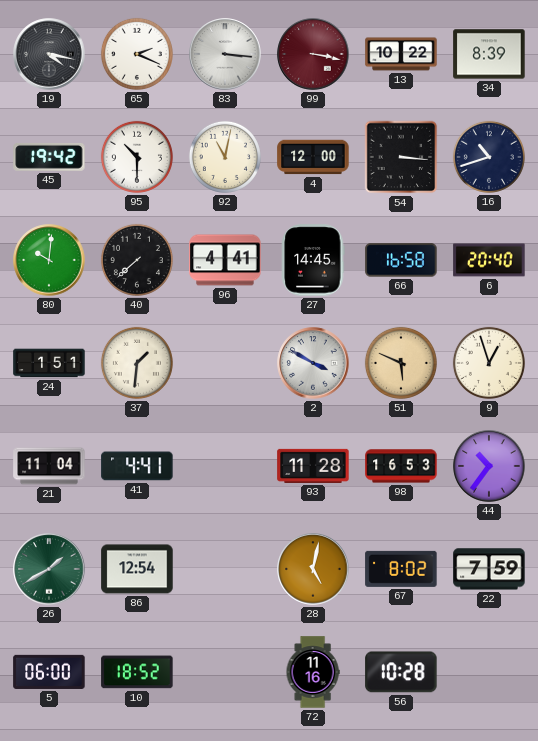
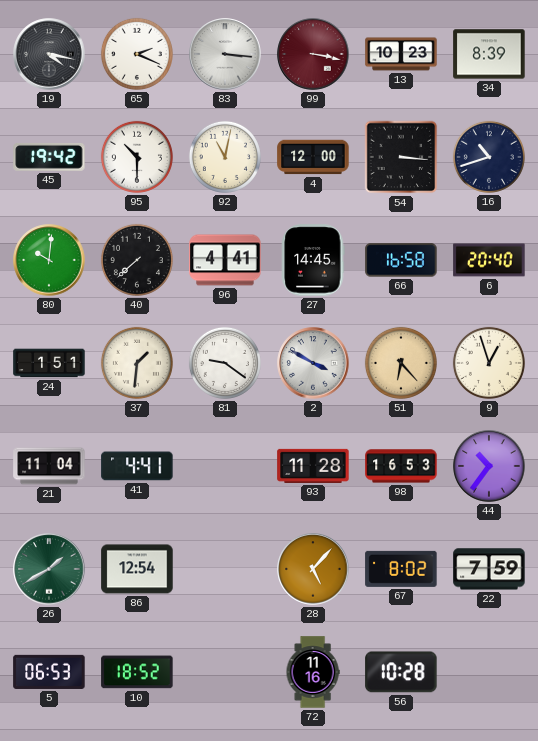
13: 10:22 -> 10:23
81: none -> 9:21
51: 5:49 -> 6:23
28: 5:02 -> 5:07
5: 06:00 -> 06:53
